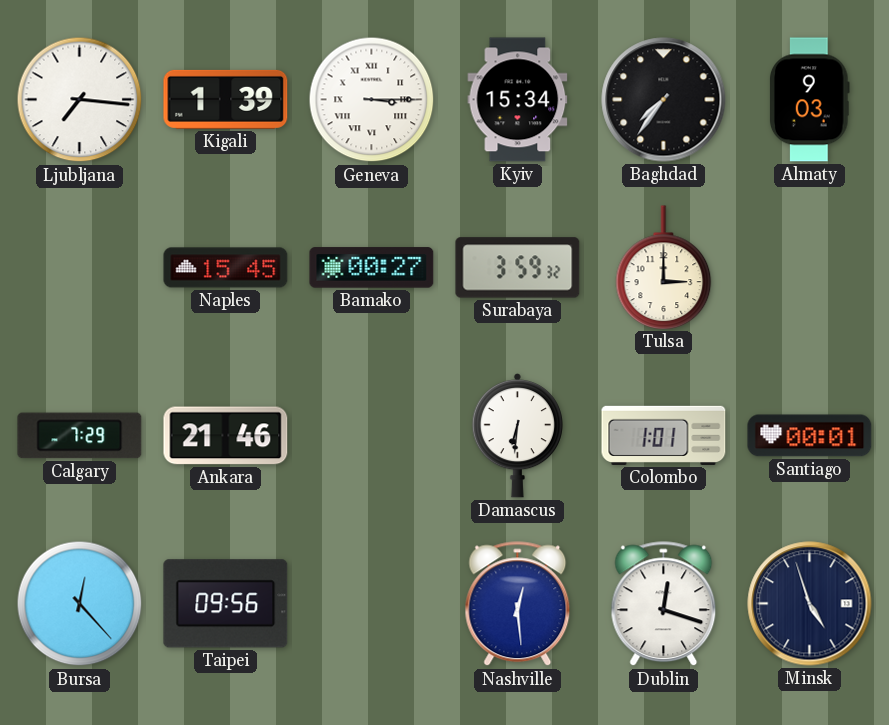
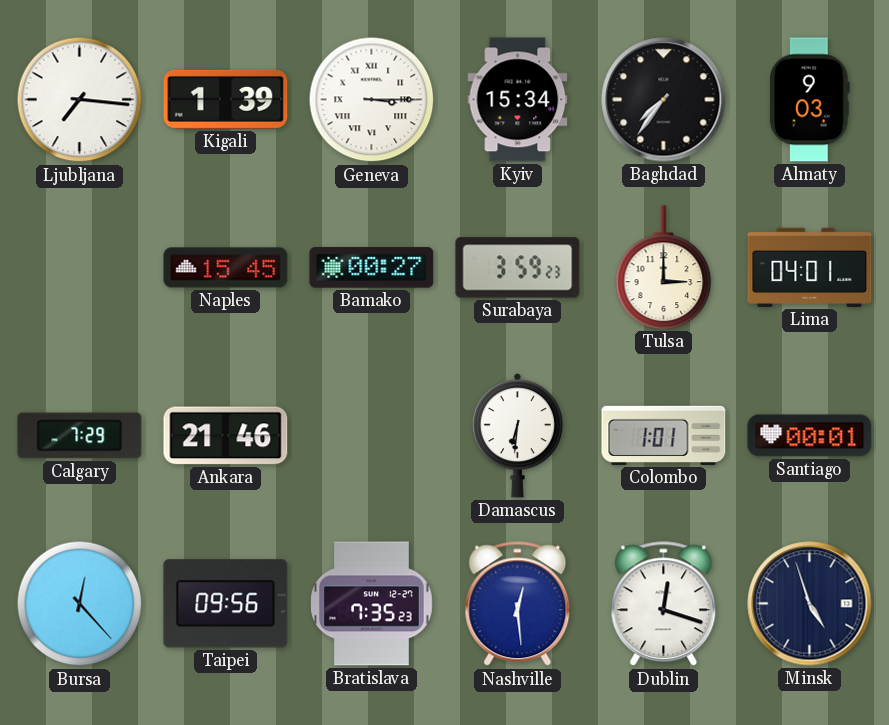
Surabaya: 3:59:32 -> 3:59:23
Lima: none -> 04:01
Bratislava: none -> 7:35
